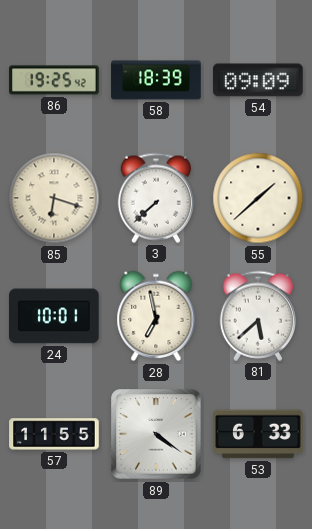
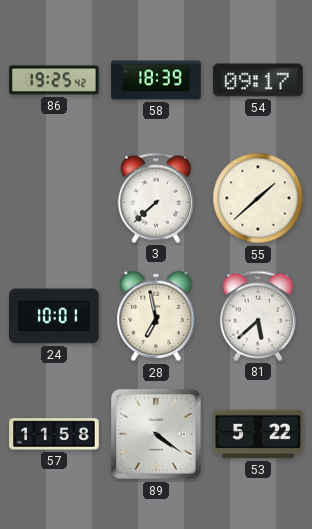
54: 09:09 -> 09:17
85: 6:18 -> none
57: 11:55 -> 11:58
53: 6:33 -> 5:22
